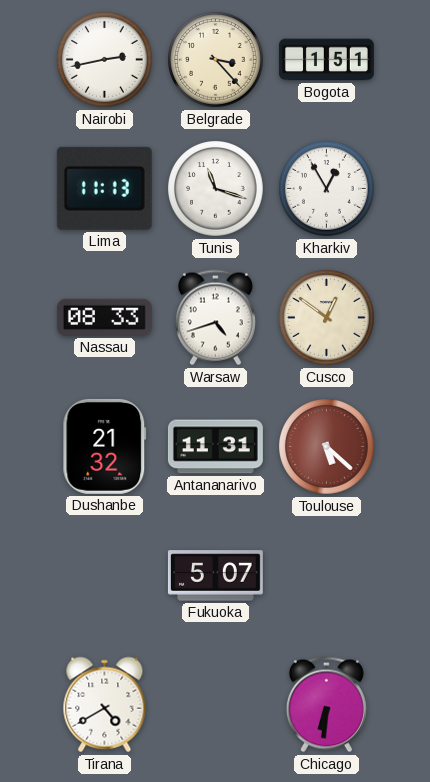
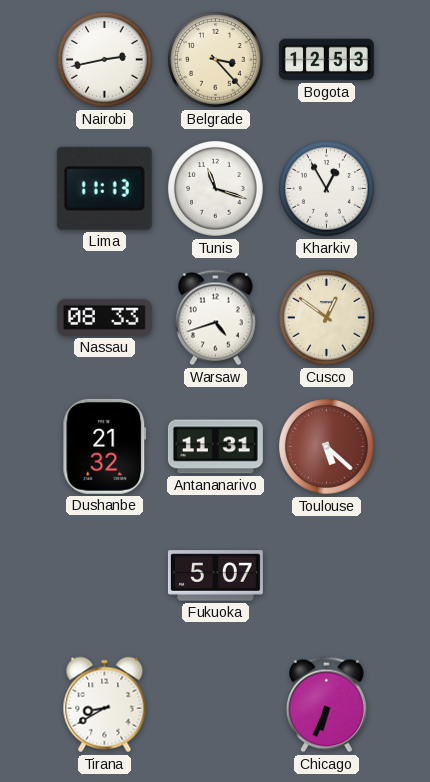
Bogota: 1:51 -> 12:53
Tirana: 4:40 -> 8:40
Chicago: 6:31 -> 6:34
